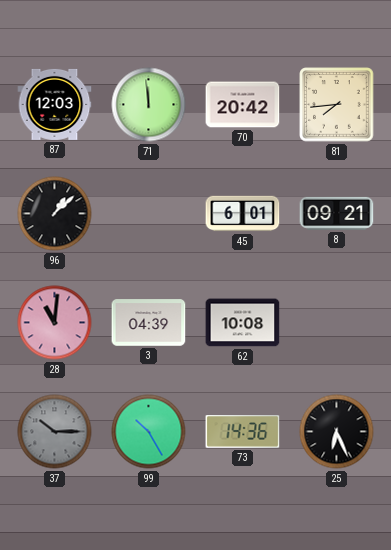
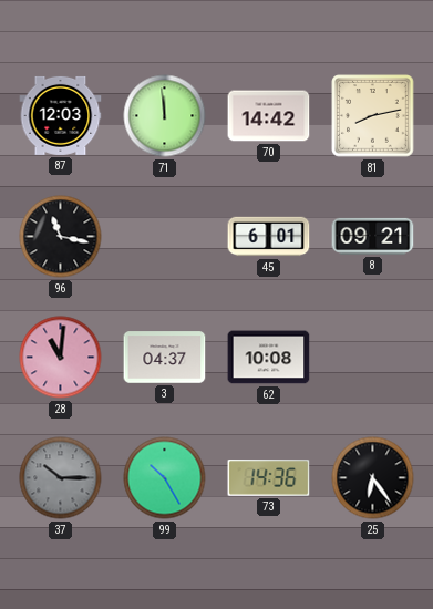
70: 20:42 -> 14:42
81: 7:44 -> 8:13
96: 1:08 -> 11:17
3: 04:39 -> 04:37
25: 6:26 -> 6:24
